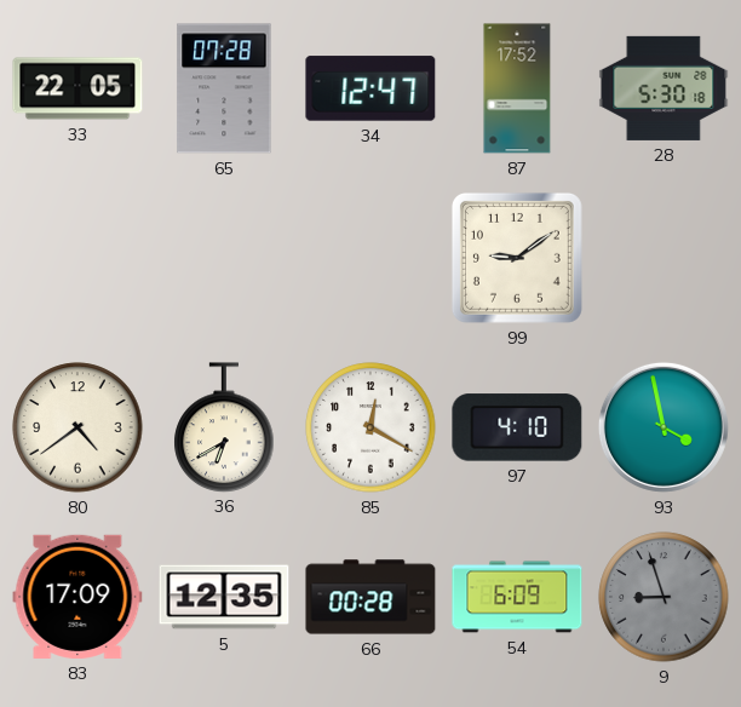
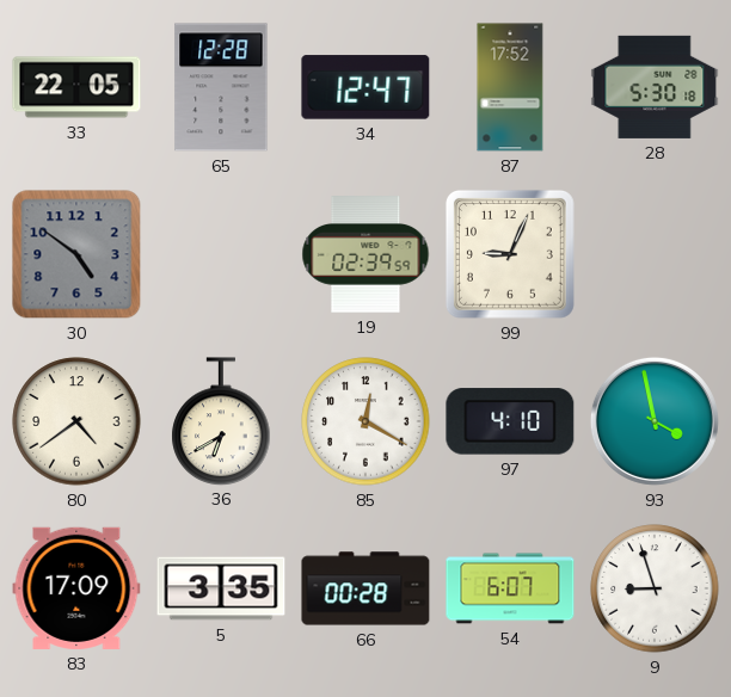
65: 07:28 -> 12:28
30: none -> 4:51
19: none -> 02:39
99: 9:09 -> 9:04
5: 12:35 -> 3:35
54: 6:09 -> 6:07
9 dial: grey -> white
